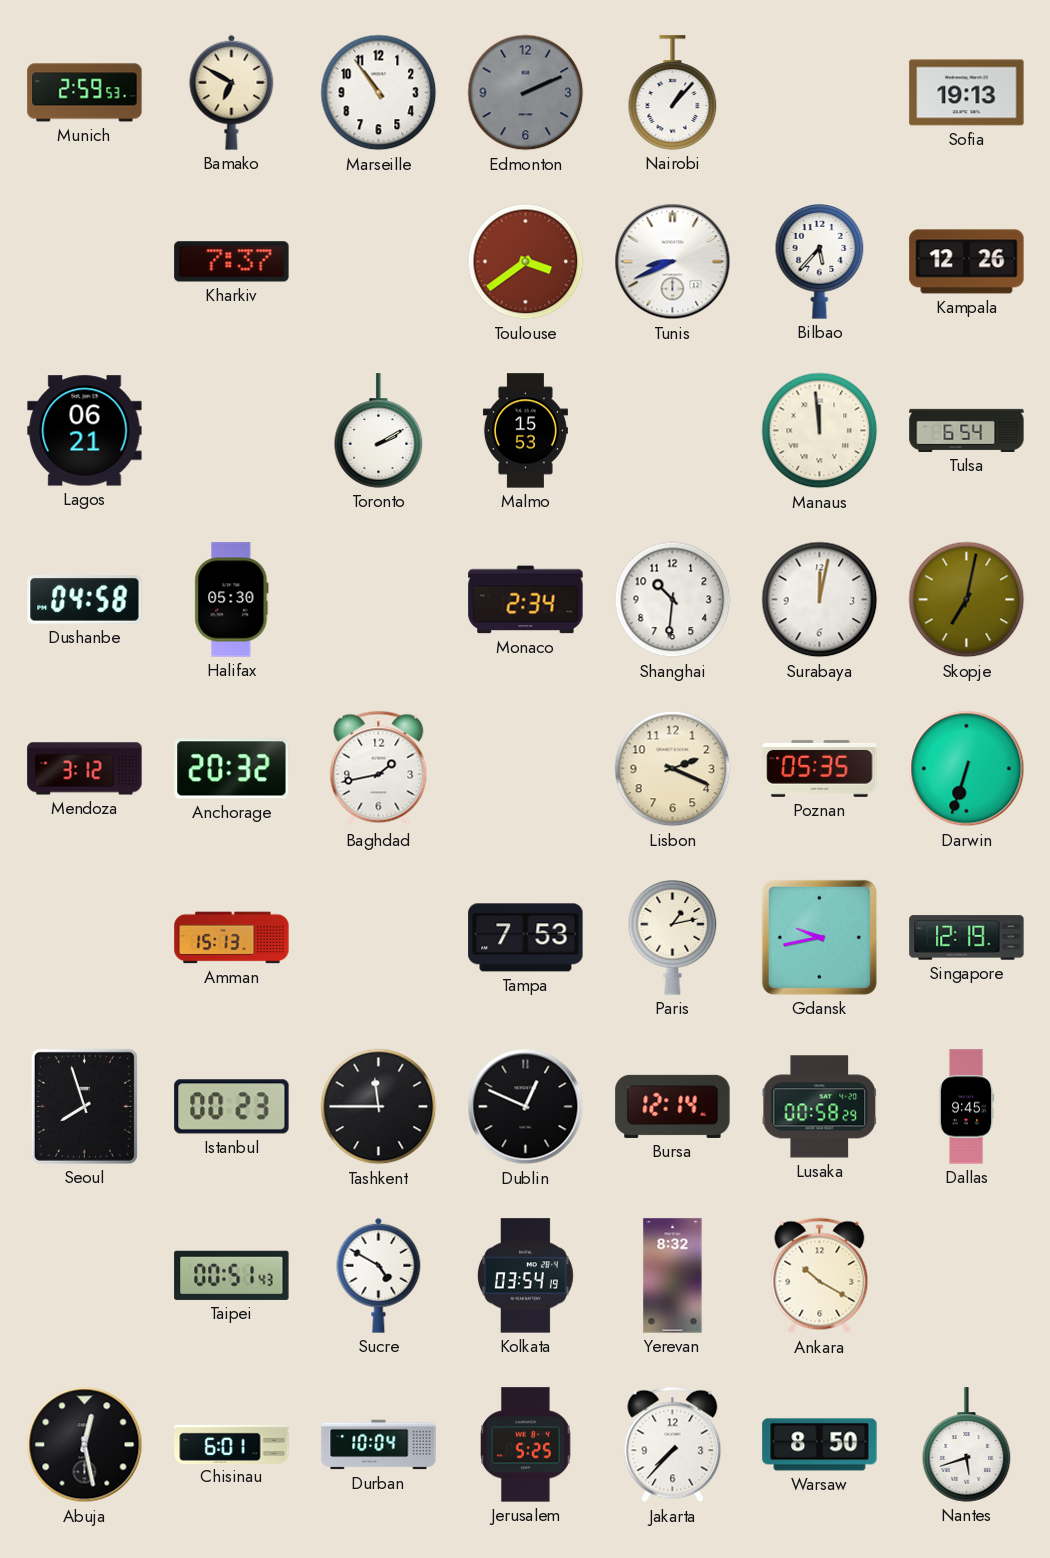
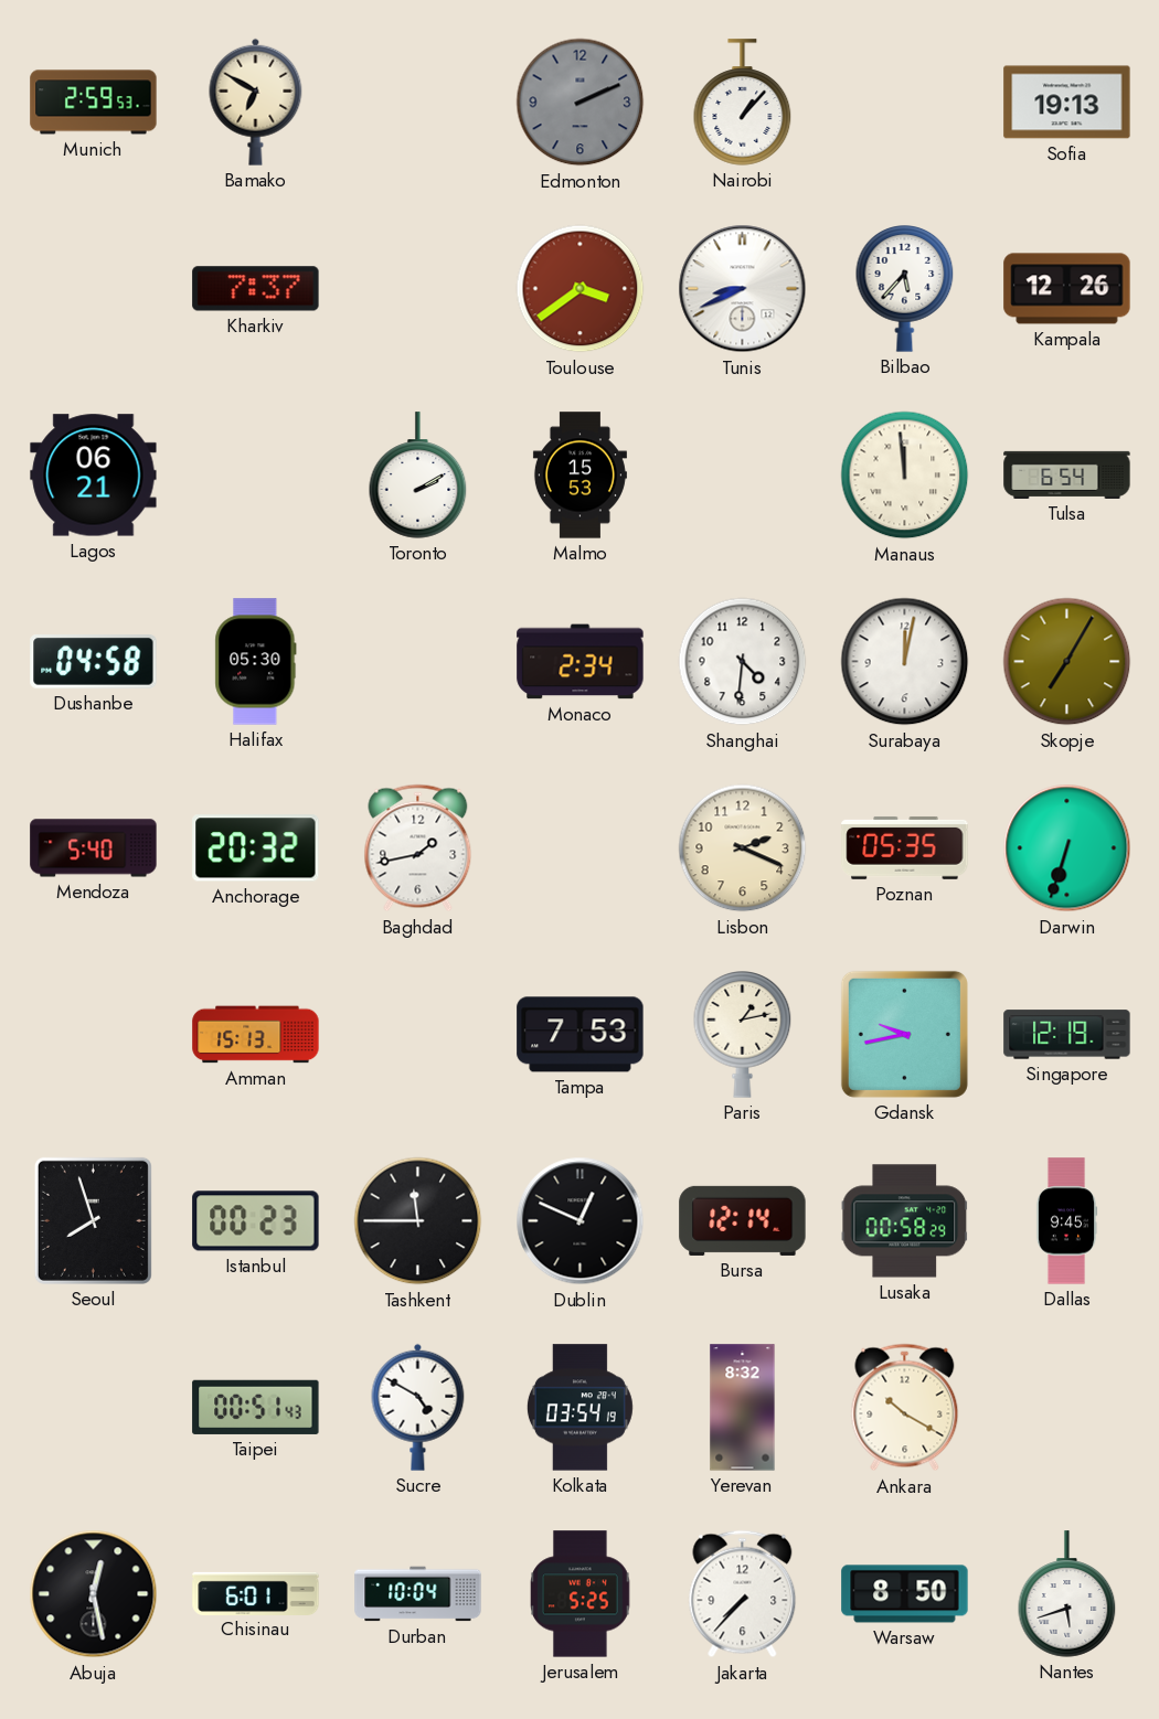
Marseille: 10:54 -> none
Shanghai: 10:31 -> 4:31
Skopje: 7:02 -> 7:05
Mendoza: 3:12 -> 5:40
